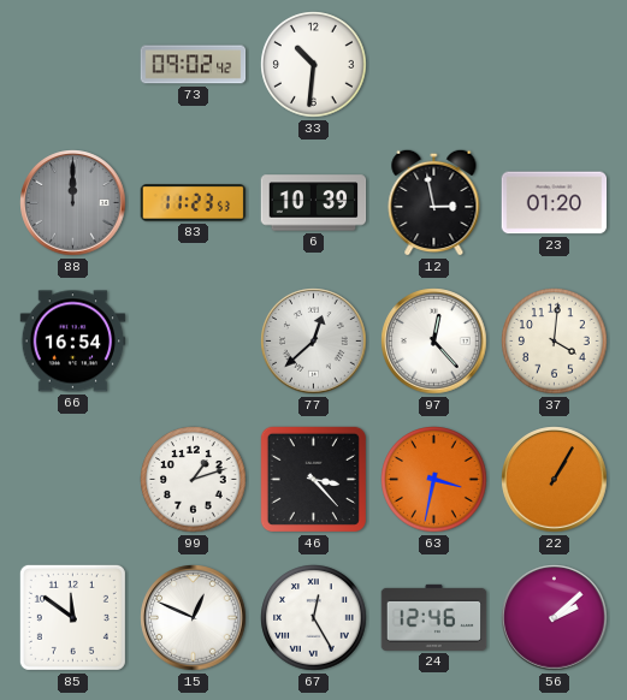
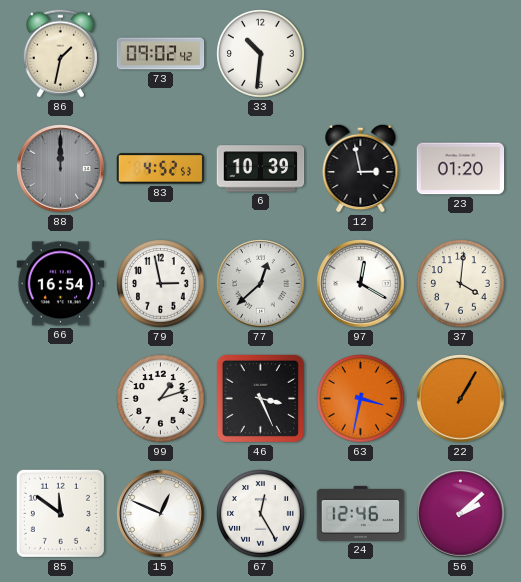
86: none -> 1:32
83: 11:23 -> 4:52
79: none -> 2:58
97: 12:23 -> 12:20
46: 3:23 -> 3:26
